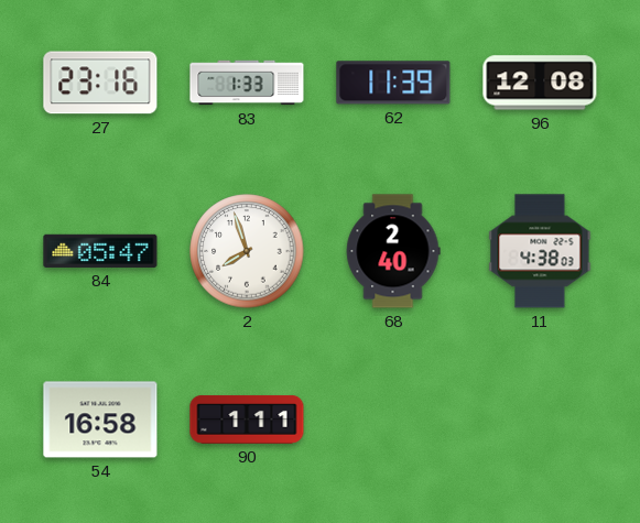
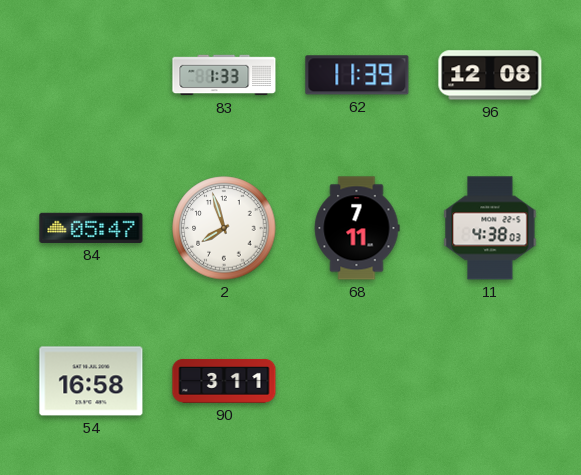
27: 23:16 -> none
68: 2:40 -> 7:11
90: 1:11 -> 3:11
